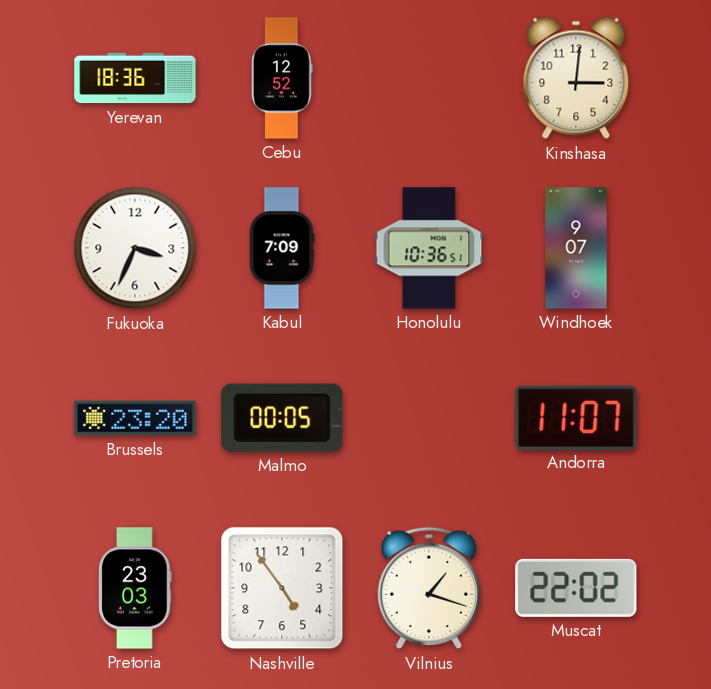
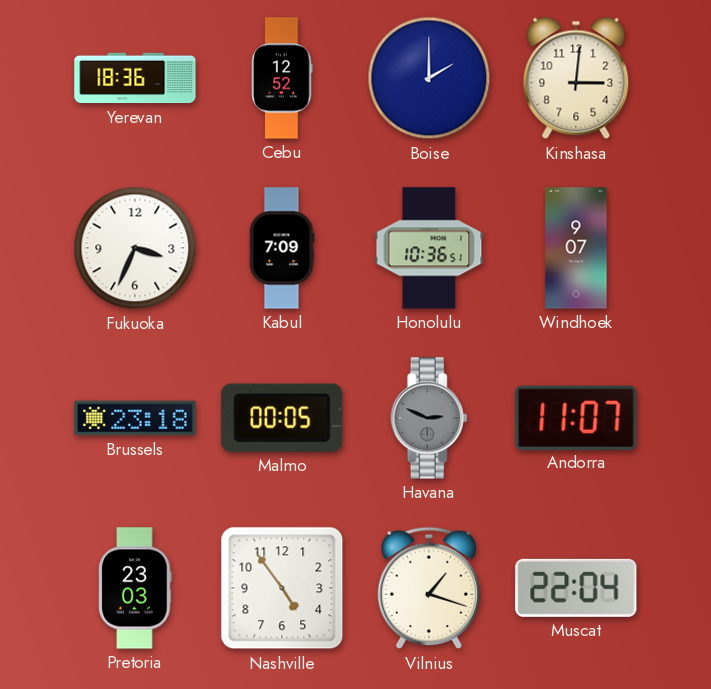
Boise: none -> 2:00
Brussels: 23:20 -> 23:18
Havana: none -> 2:49
Muscat: 22:02 -> 22:04
